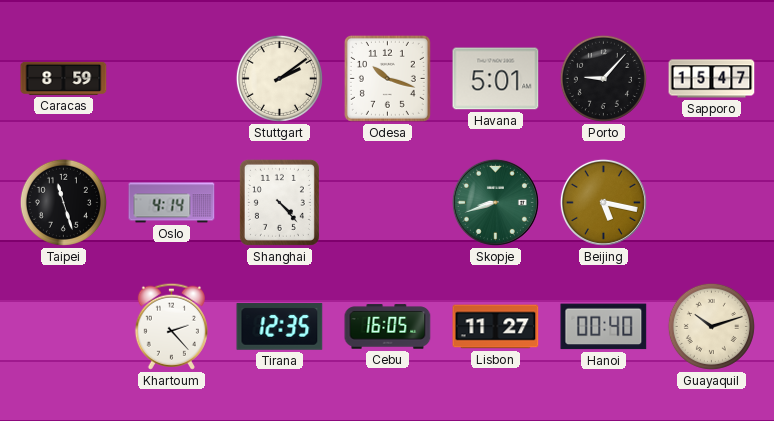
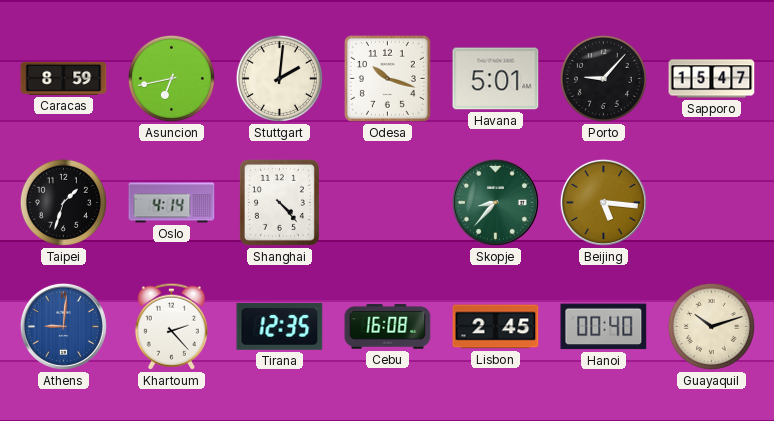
Asuncion: none -> 6:43
Stuttgart: 2:09 -> 2:01
Taipei: 11:27 -> 1:33
Skopje: 8:42 -> 8:37
Beijing: 5:17 -> 5:16
Athens: none -> 9:01
Cebu: 16:05 -> 16:08
Lisbon: 11:27 -> 2:45
